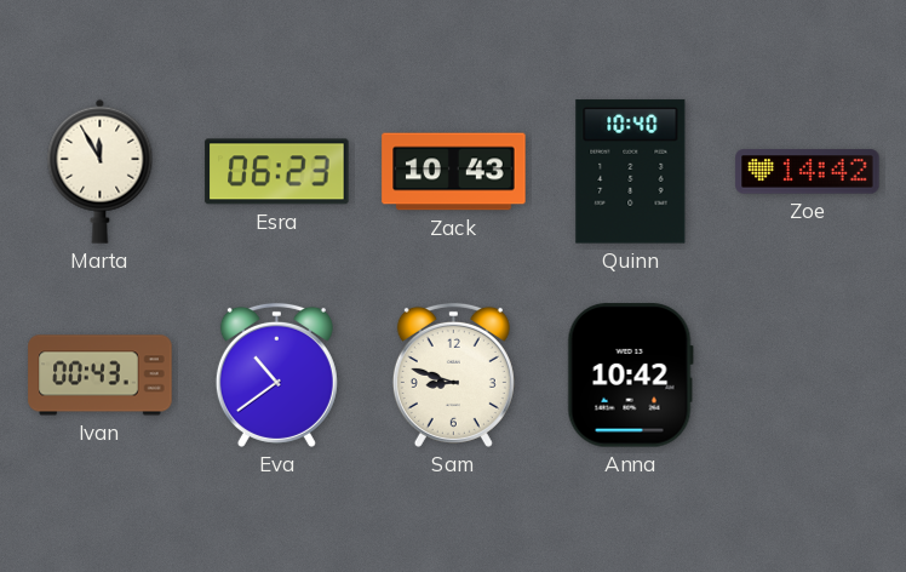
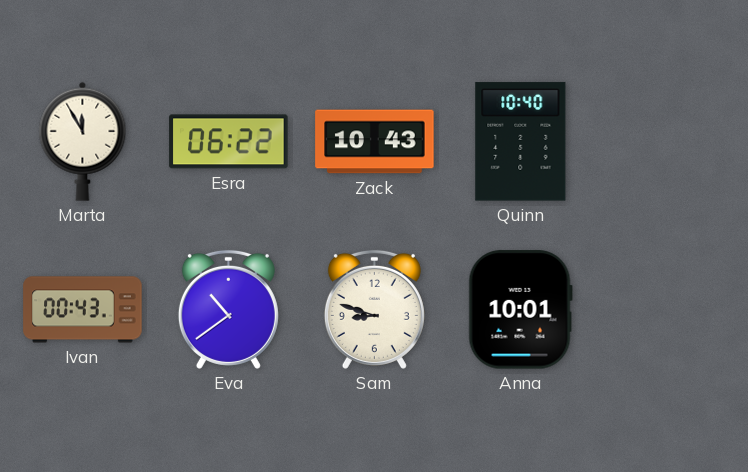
Esra: 06:23 -> 06:22
Zoe: 14:42 -> none
Anna: 10:42 -> 10:01
